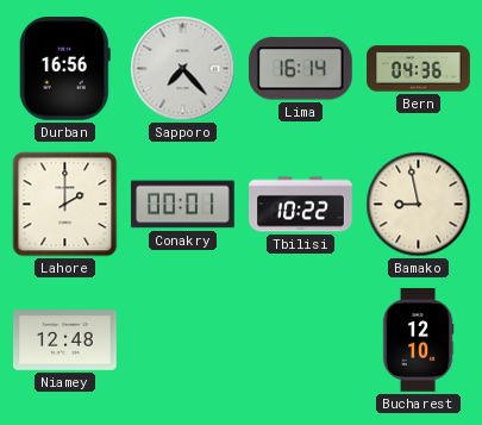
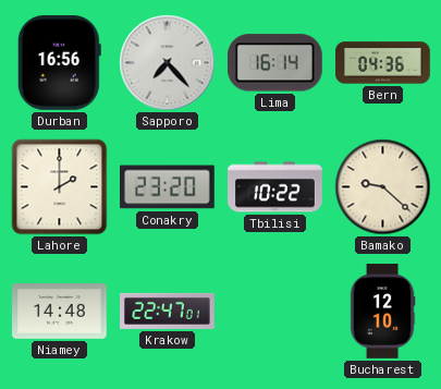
Conakry: 00:01 -> 23:20
Bamako: 8:58 -> 9:22
Niamey: 12:48 -> 14:48
Krakow: none -> 22:47
